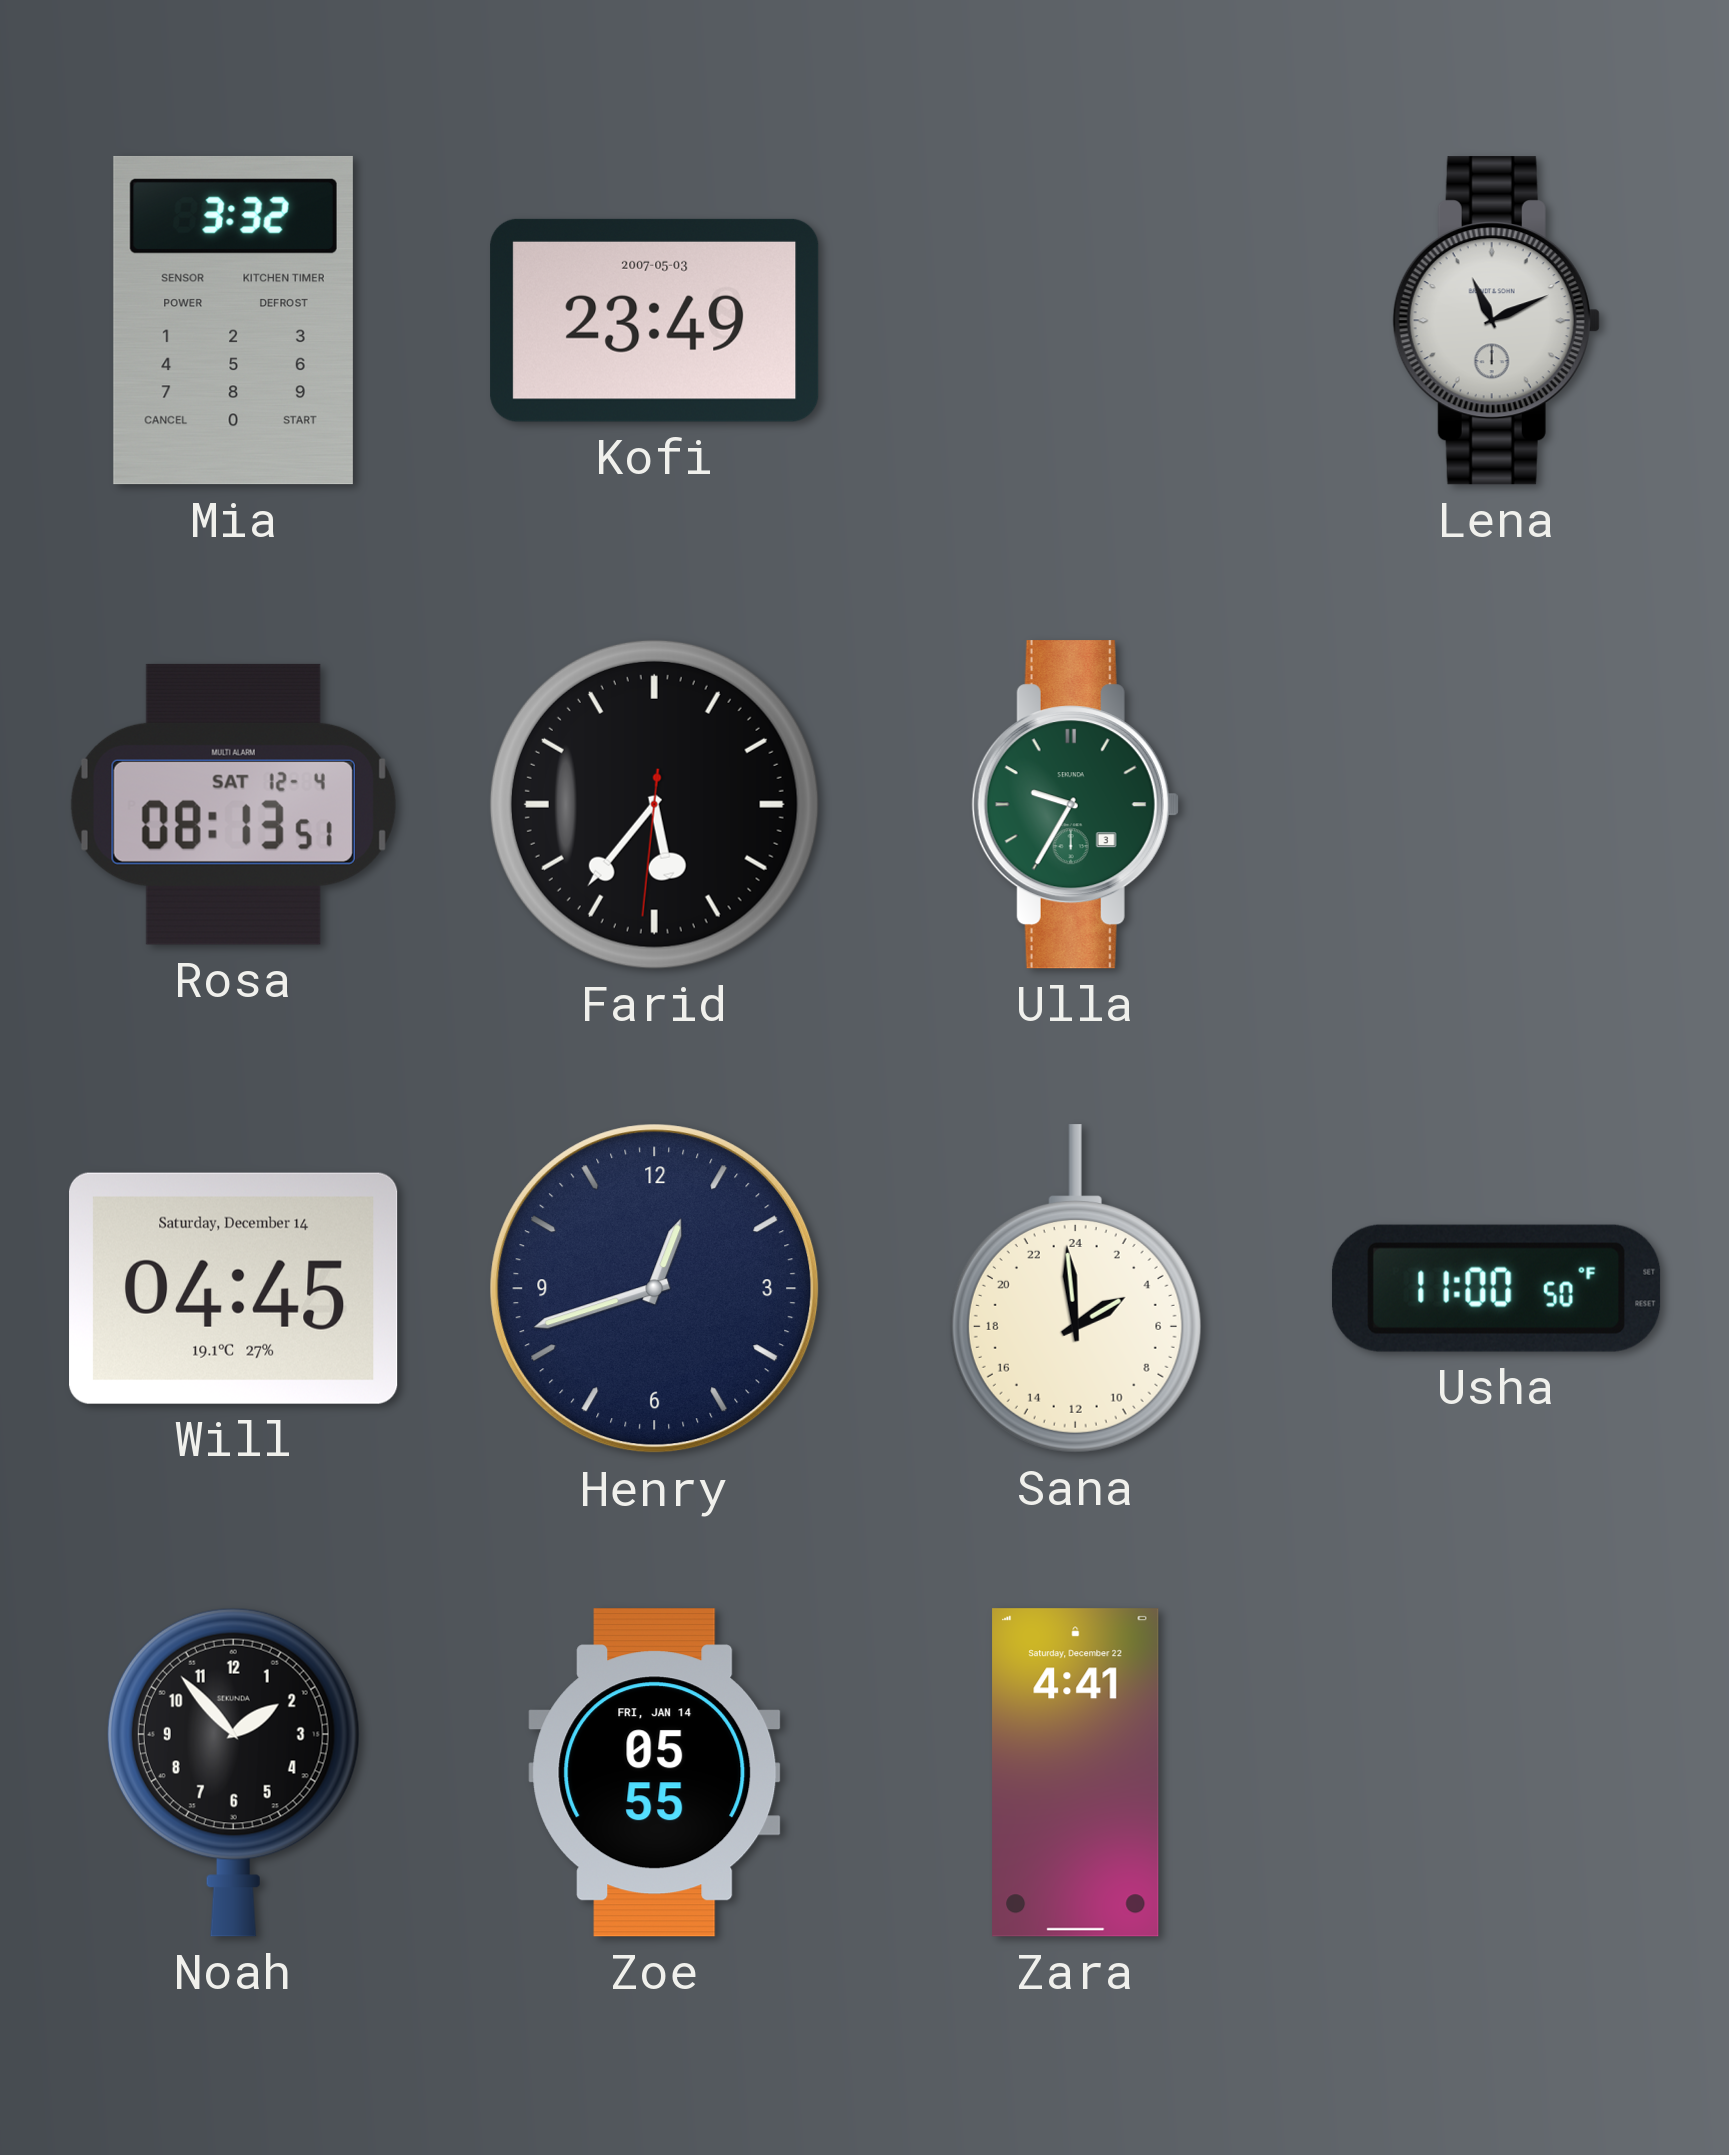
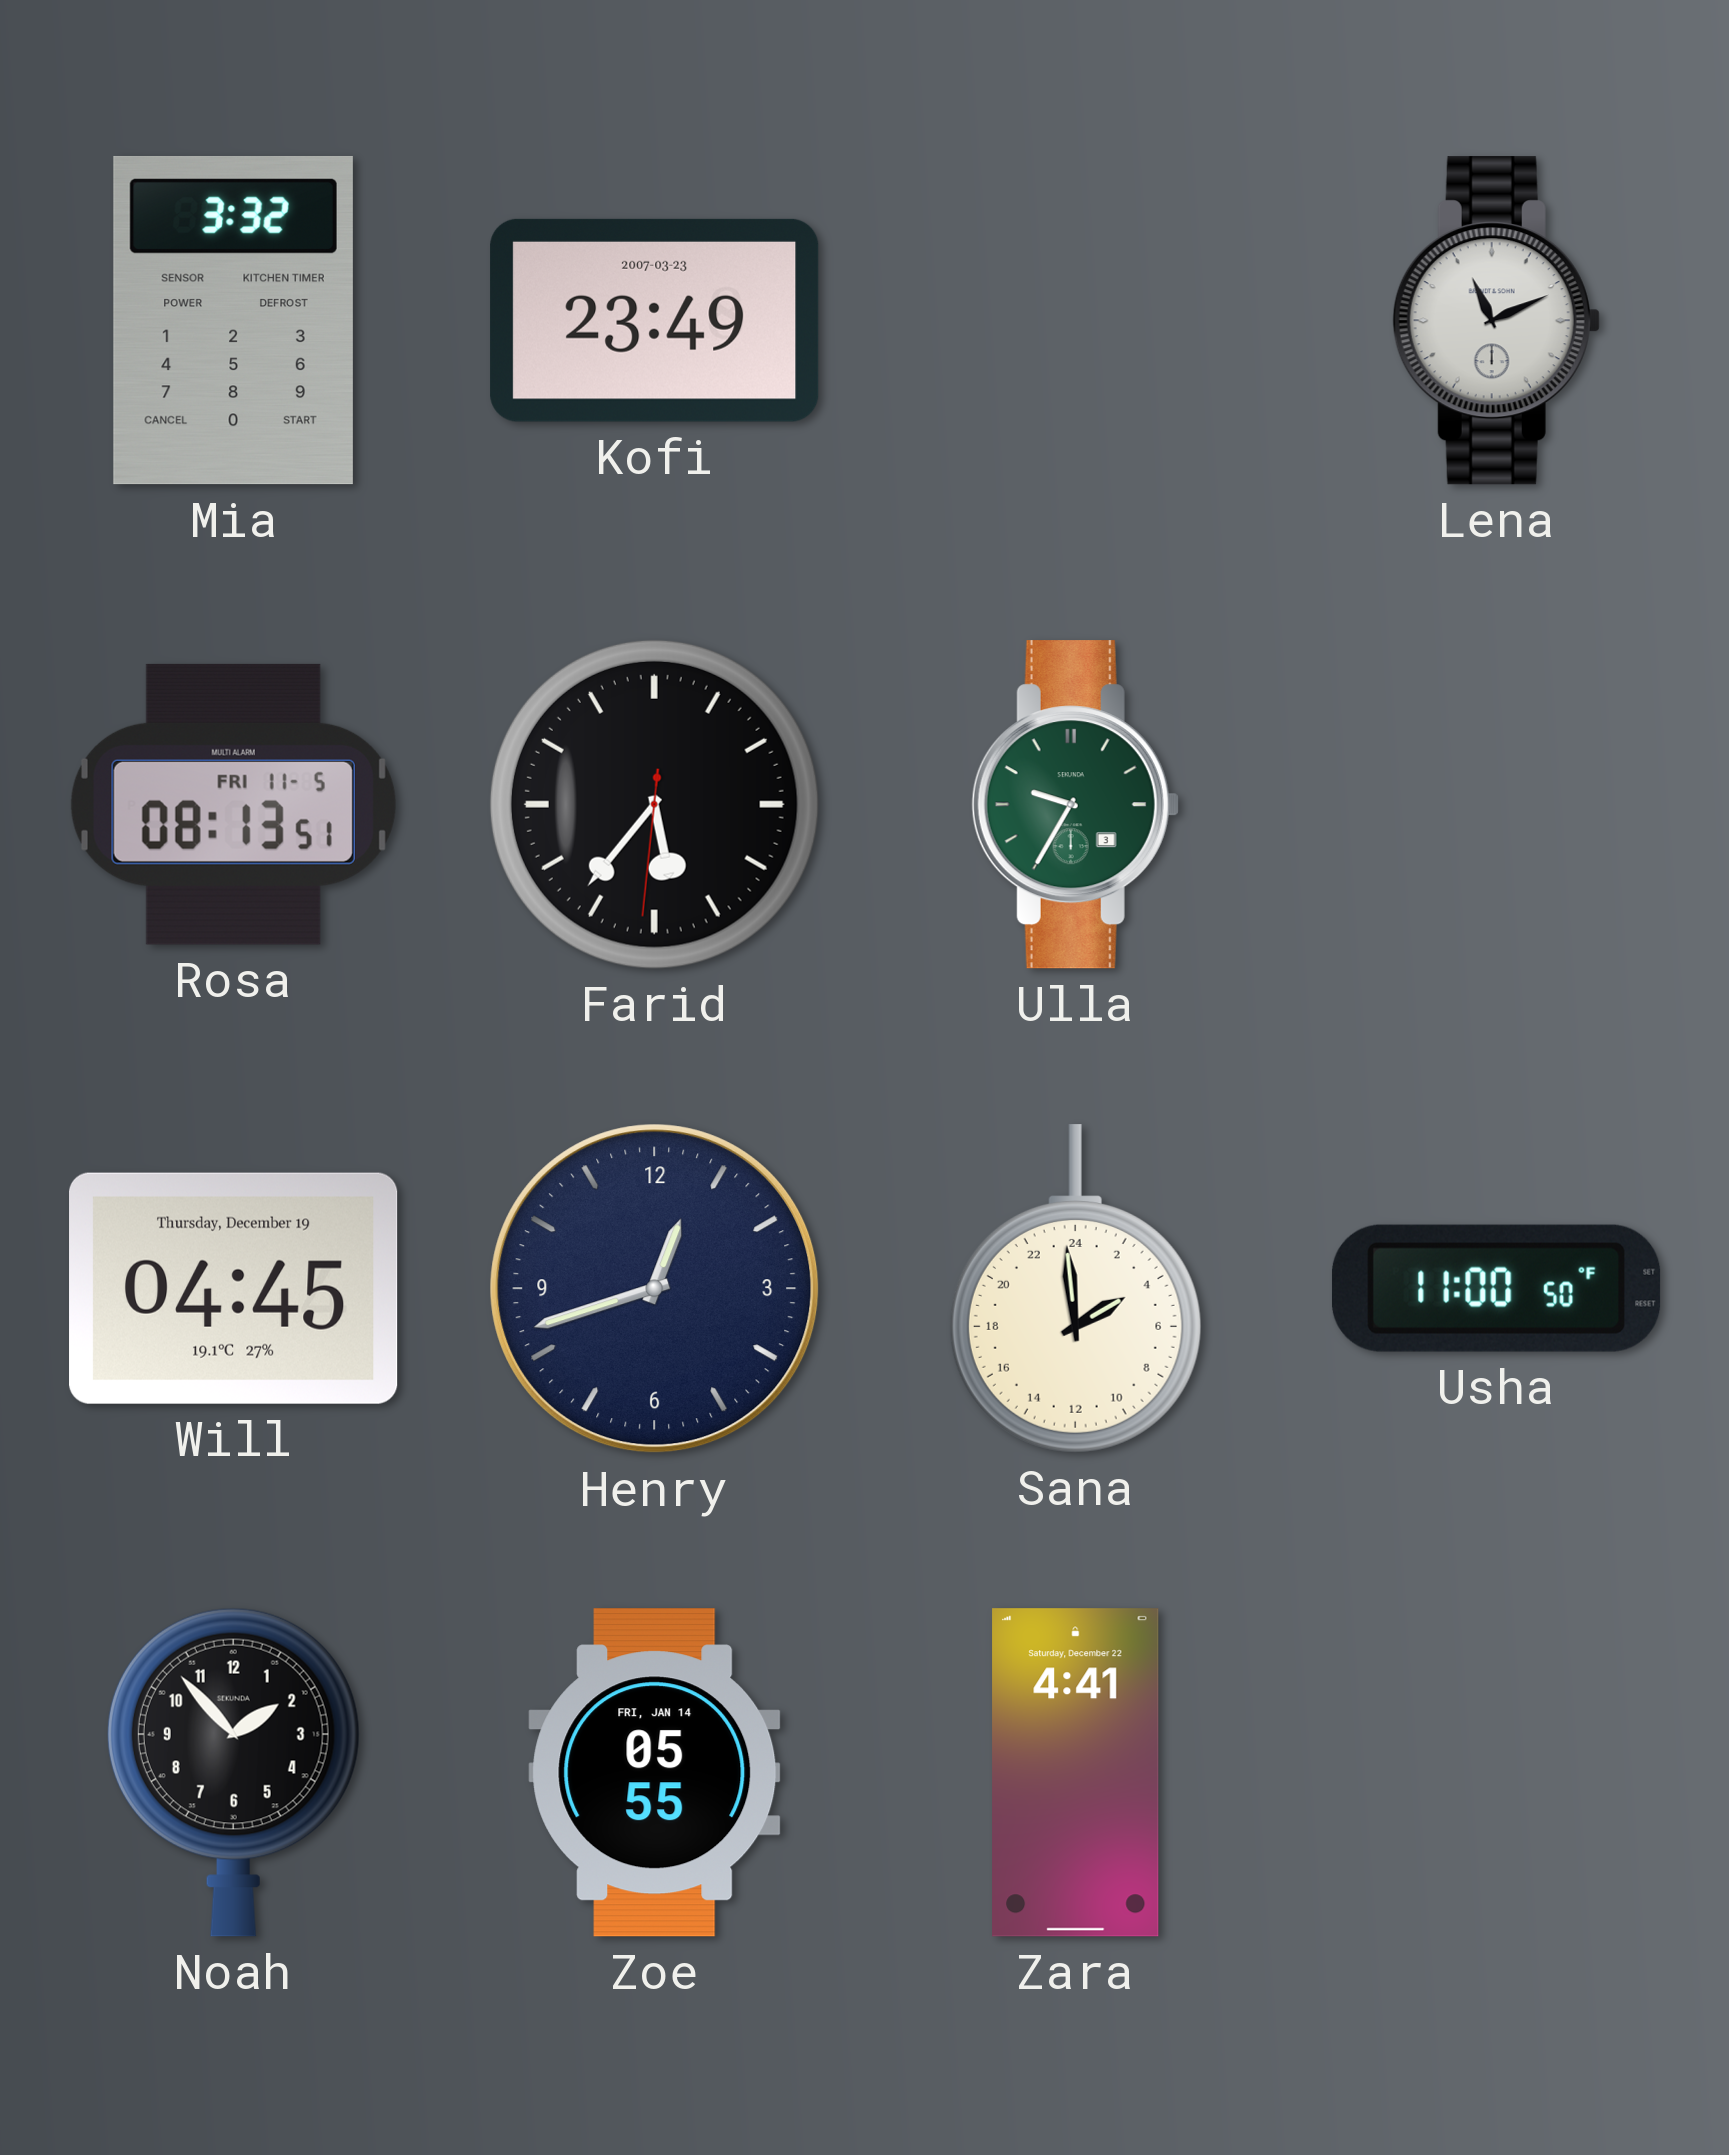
Kofi date: 2007-05-03 -> 2007-03-23
Rosa date: SAT 12-4 -> FRI 11-5
Will date: Saturday, December 14 -> Thursday, December 19
